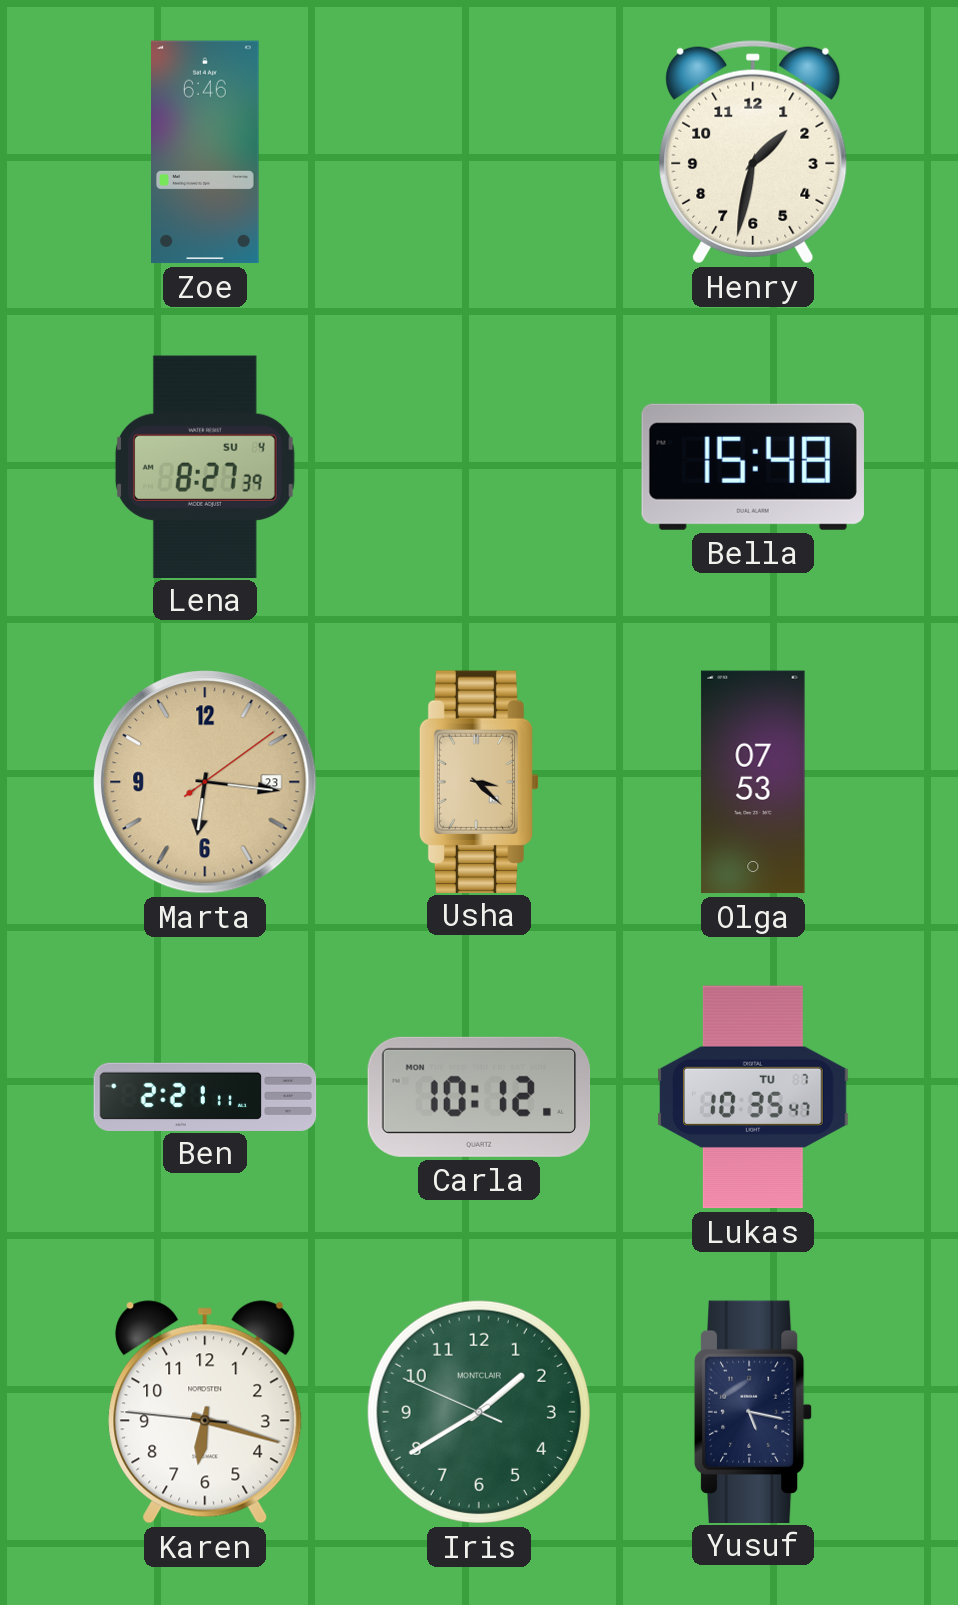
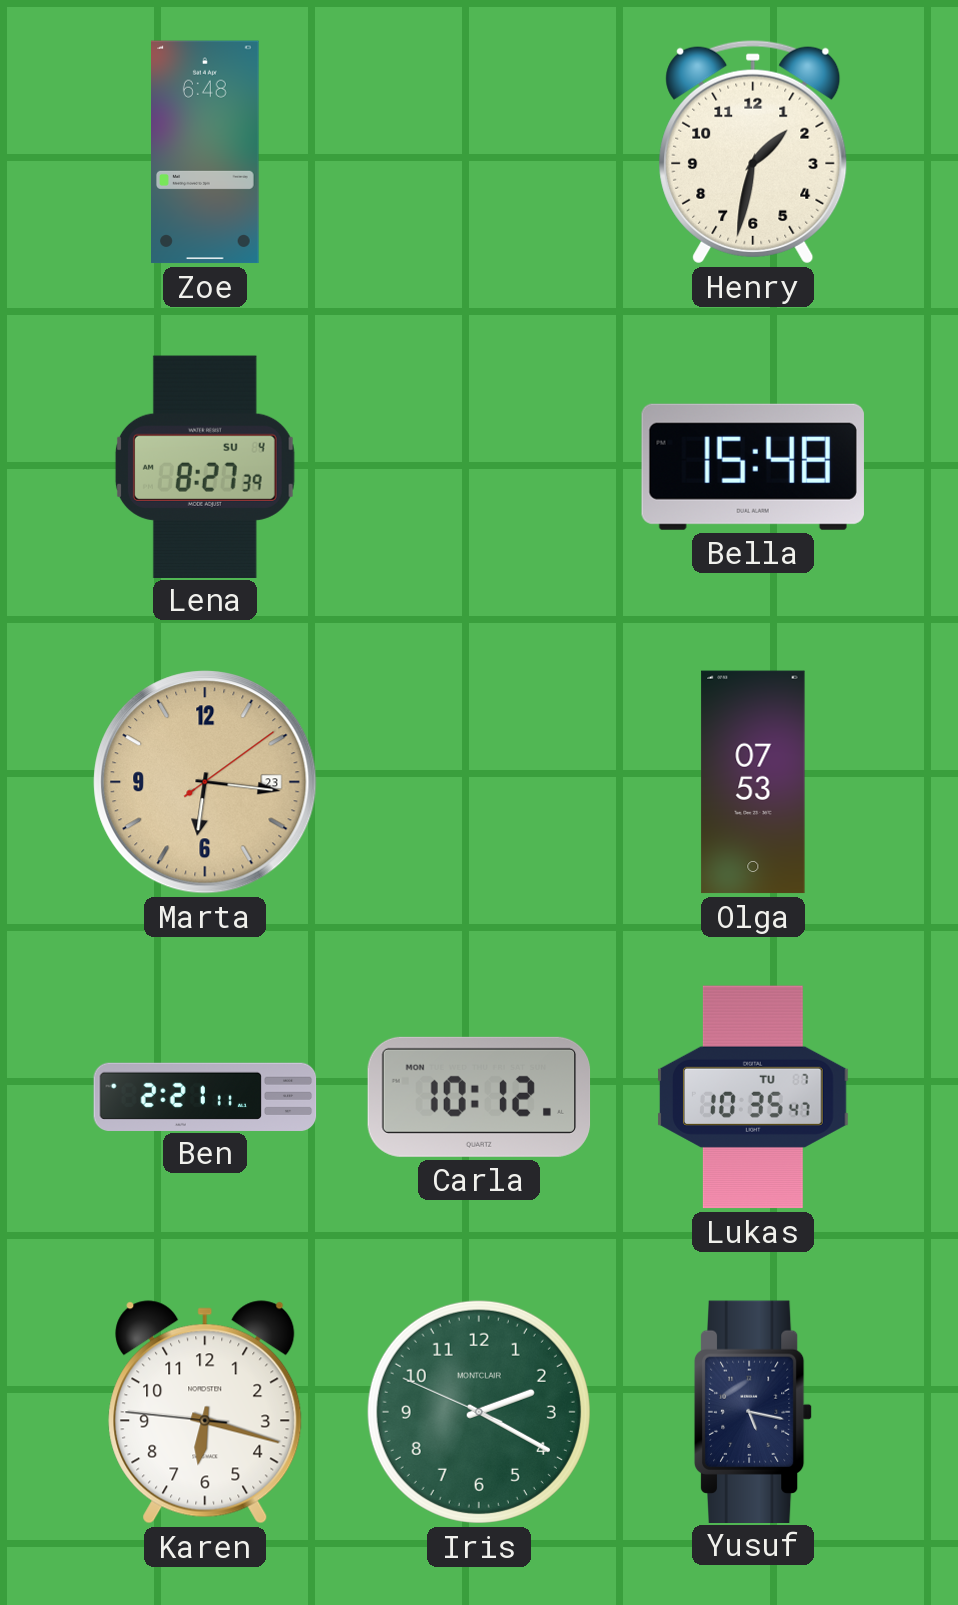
Zoe: 6:46 -> 6:48
Usha: 3:22 -> none
Iris: 1:39 -> 2:19
